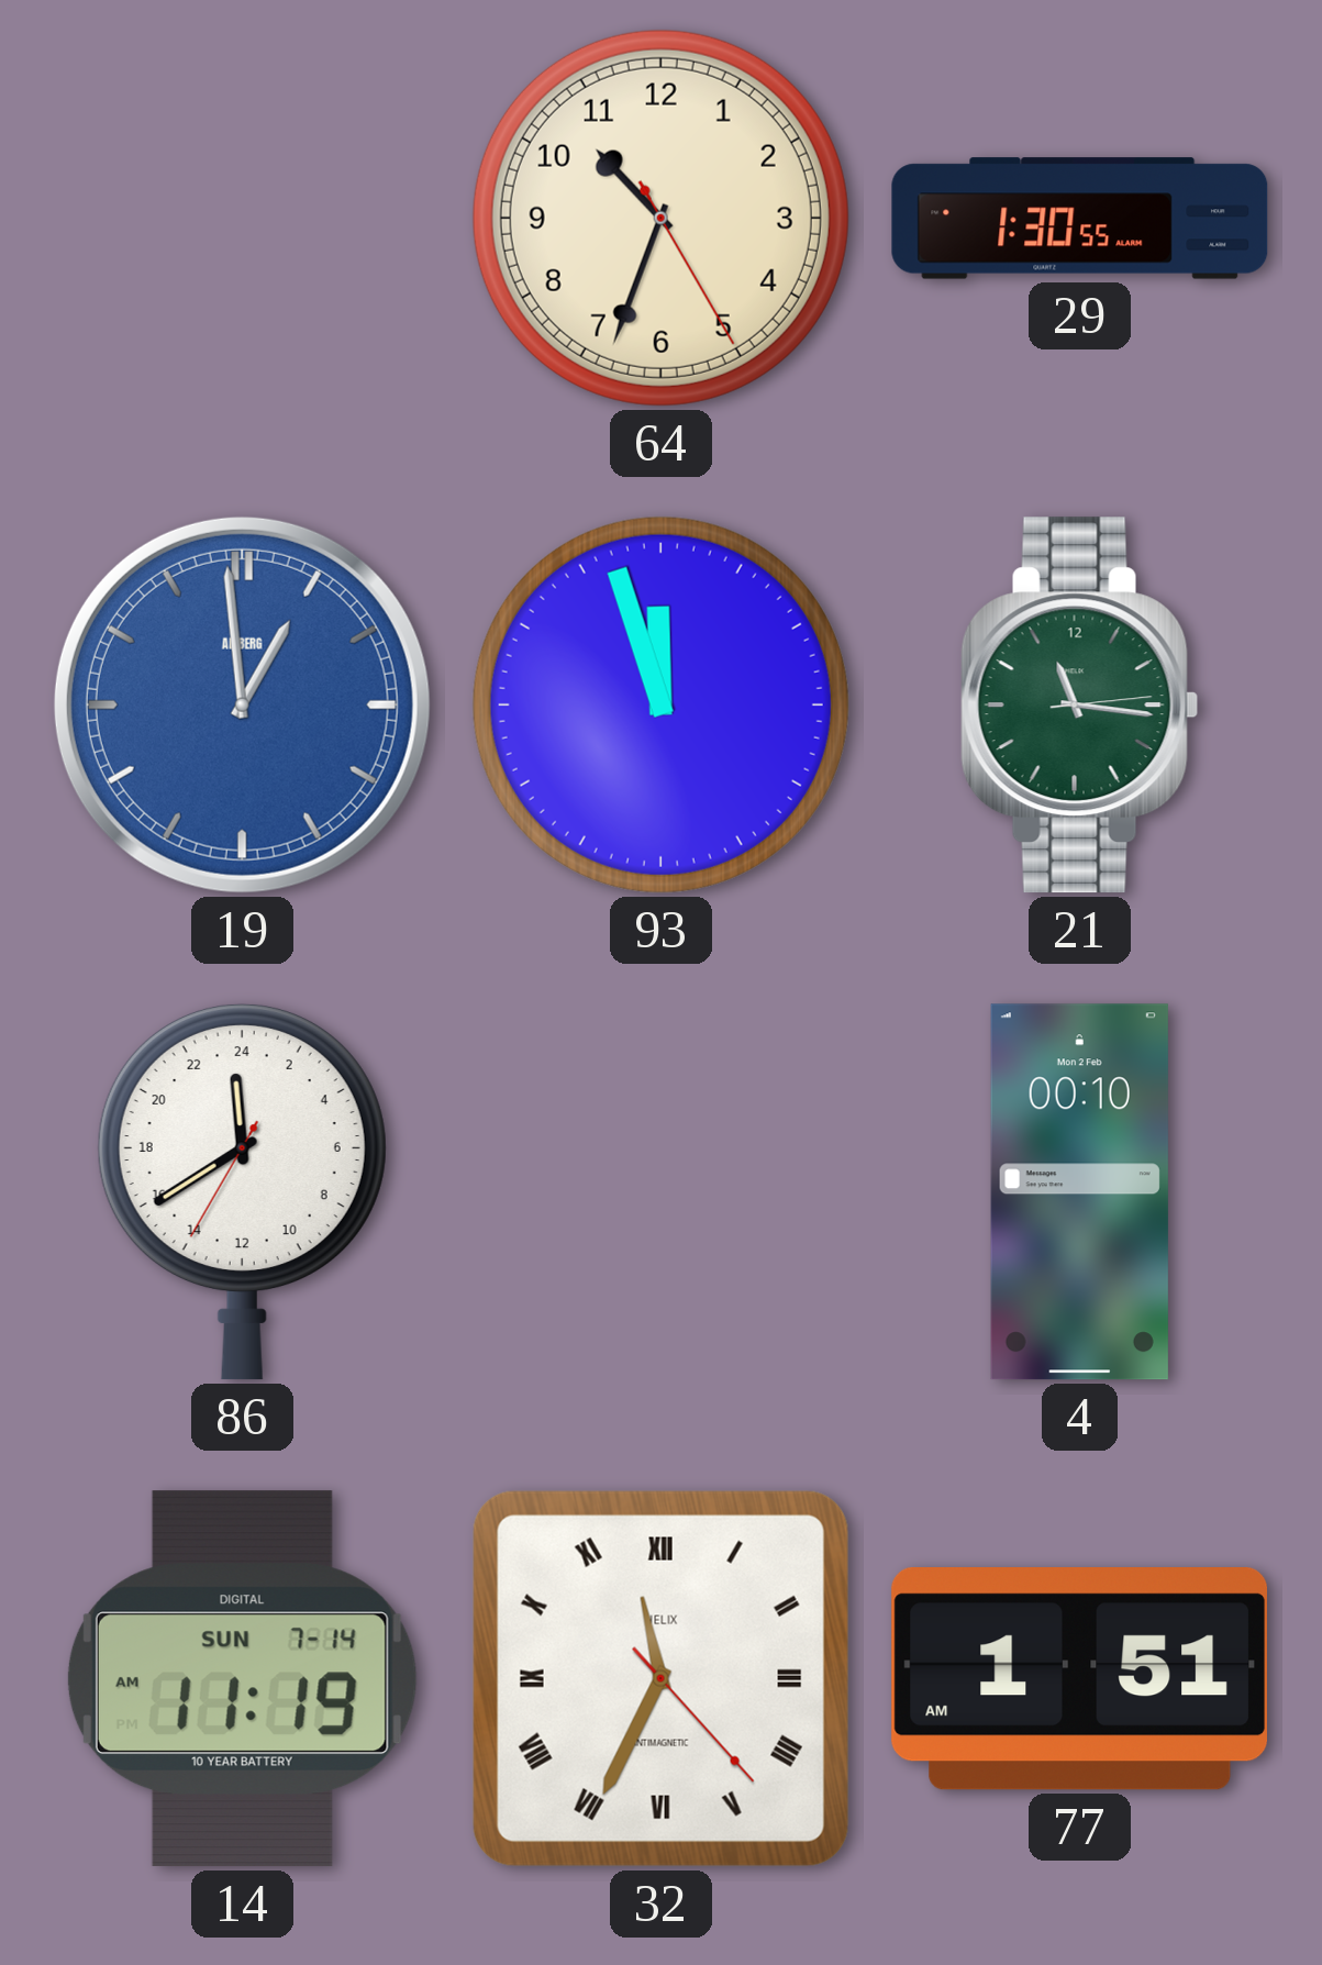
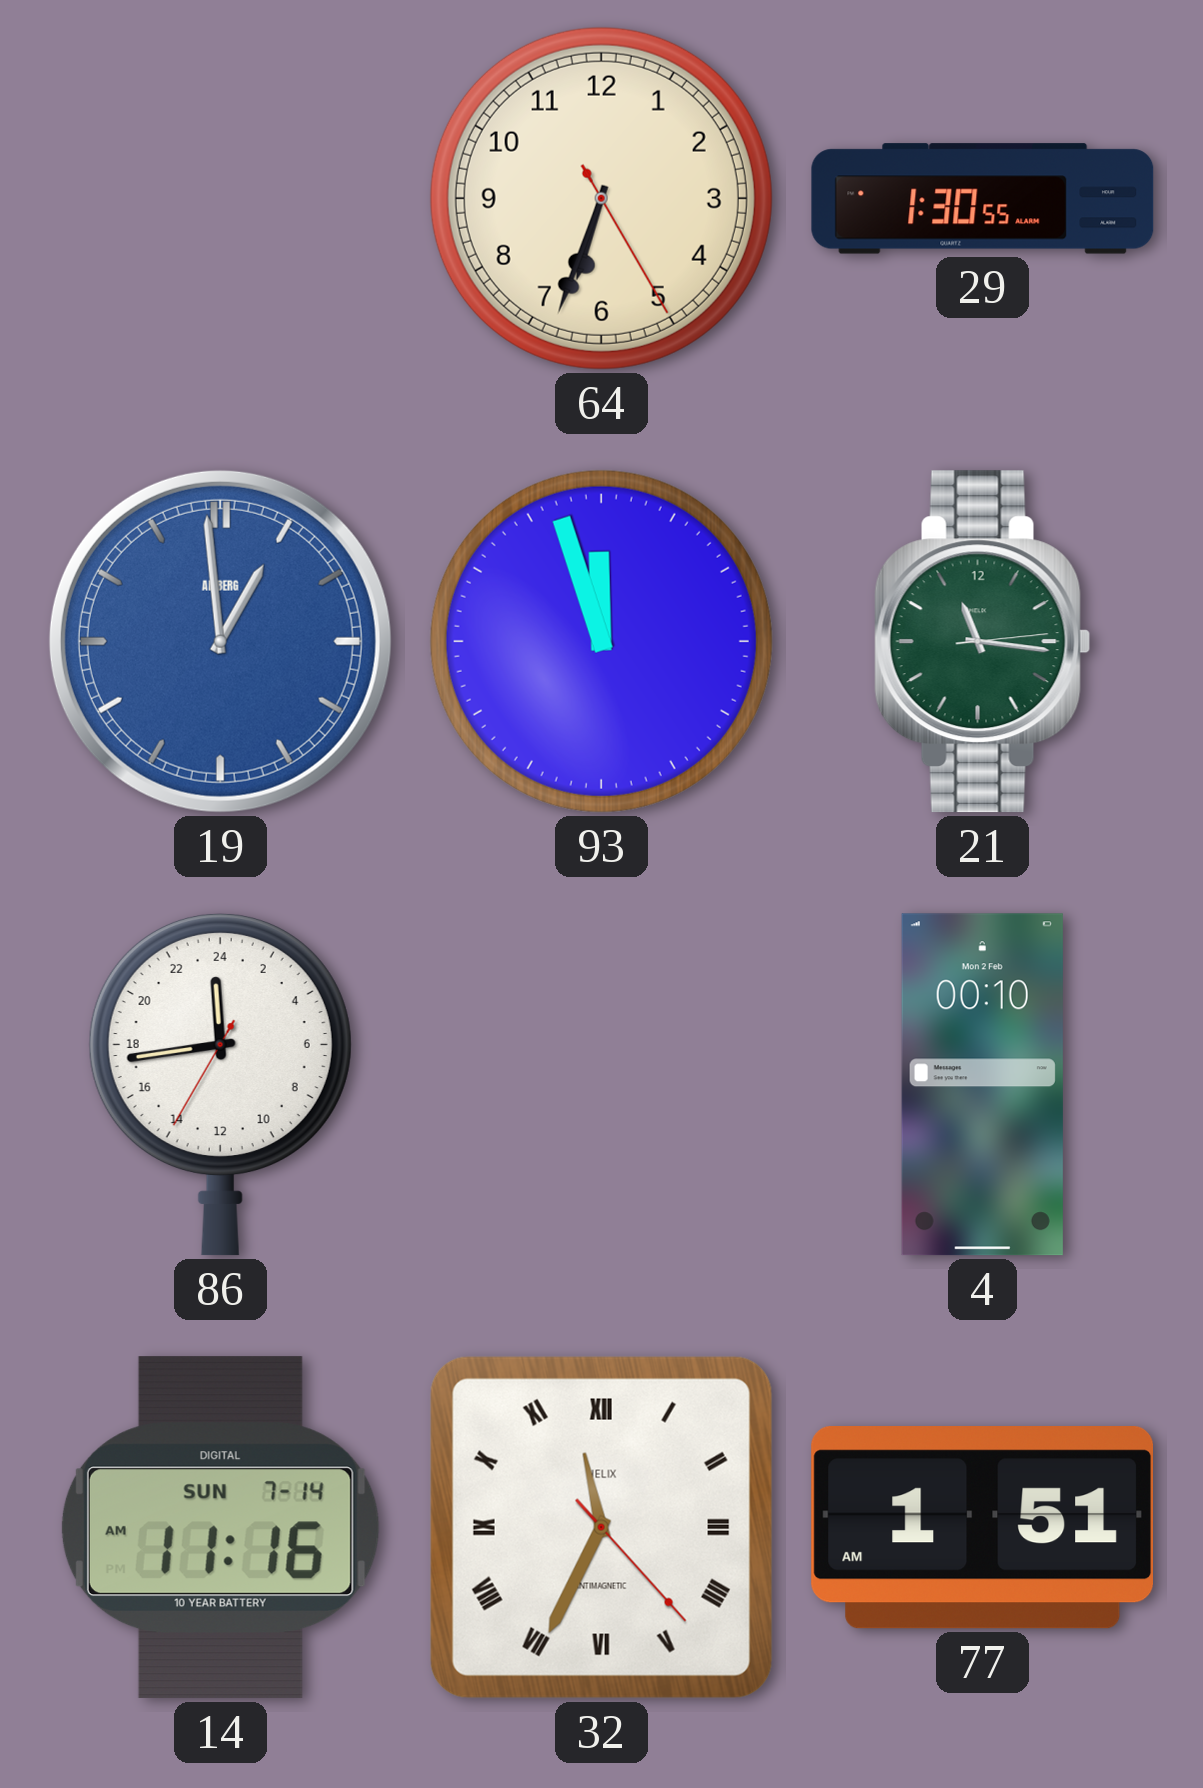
64: 10:33 -> 6:33
86: 23:39 -> 23:43
14: 11:19 -> 11:16
